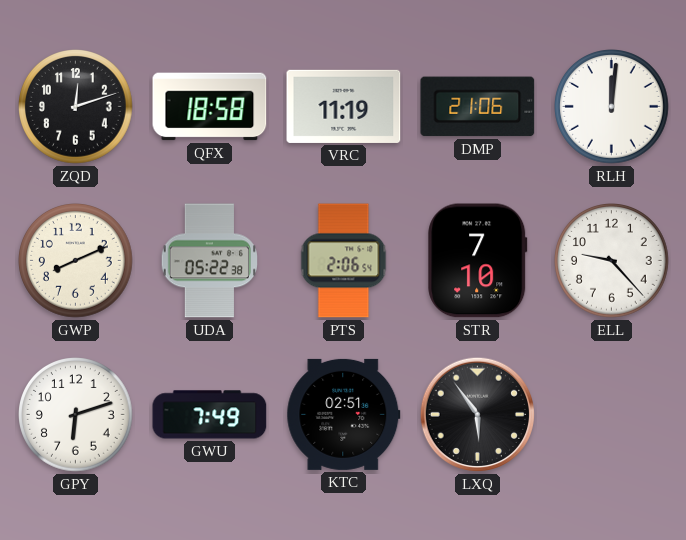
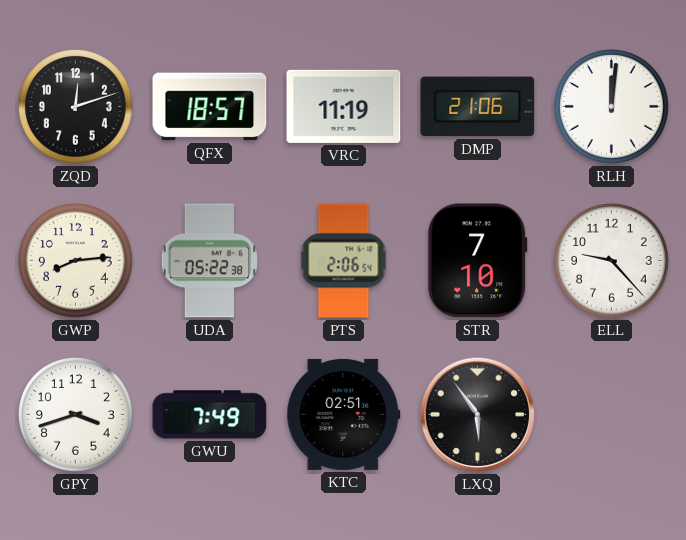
QFX: 18:58 -> 18:57
GWP: 8:11 -> 8:14
GPY: 6:12 -> 3:42
